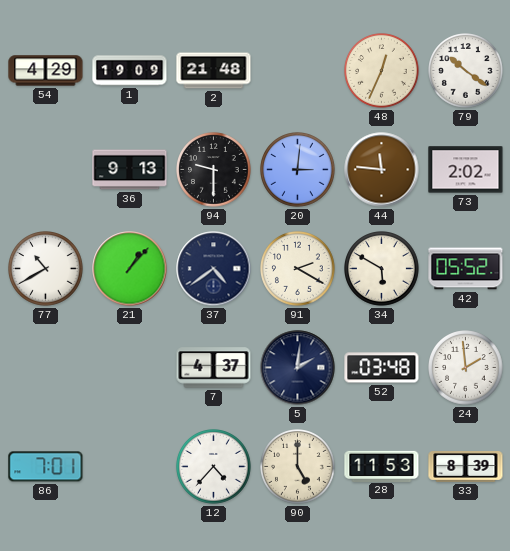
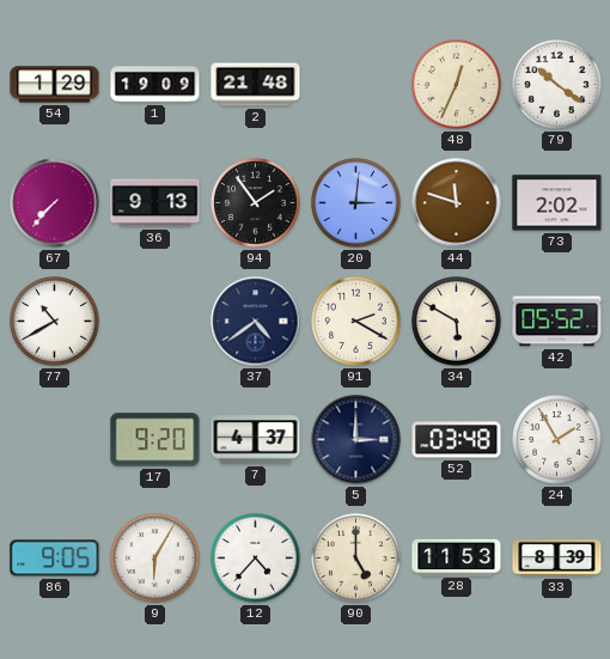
54: 4:29 -> 1:29
67: none -> 7:37
94: 9:30 -> 1:54
44: 11:46 -> 11:48
21: 1:07 -> none
17: none -> 9:20
5: 2:01 -> 3:00
24: 1:59 -> 1:55
86: 7:01 -> 9:05
9: none -> 6:05
